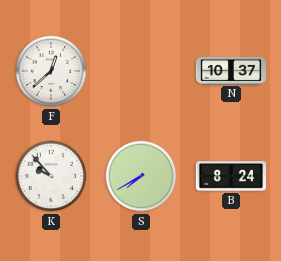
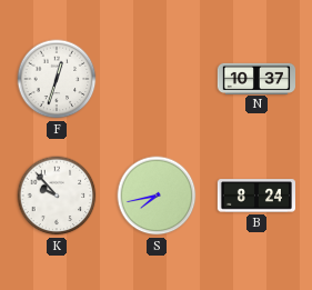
F: 12:38 -> 12:33
S: 7:40 -> 7:43
